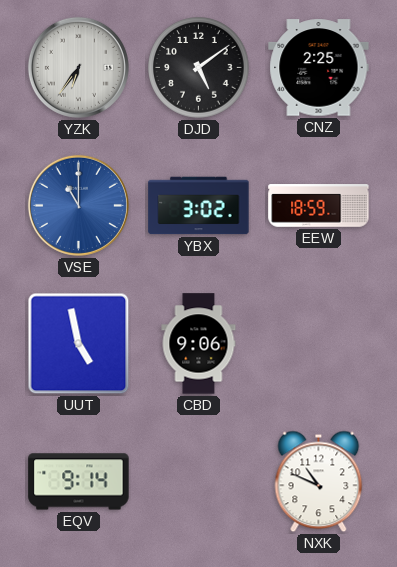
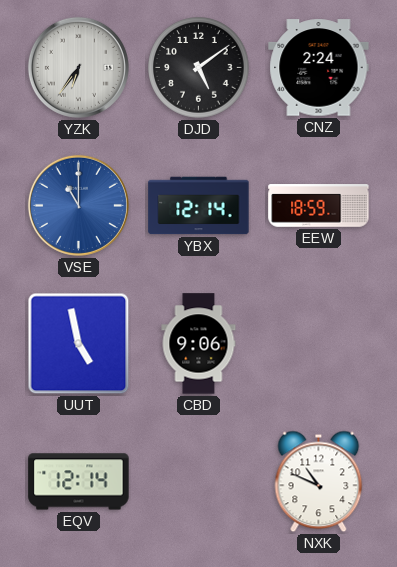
CNZ: 2:25 -> 2:24
YBX: 3:02 -> 12:14
EQV: 9:14 -> 12:14
